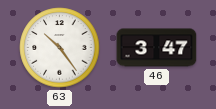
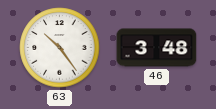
46: 3:47 -> 3:48
